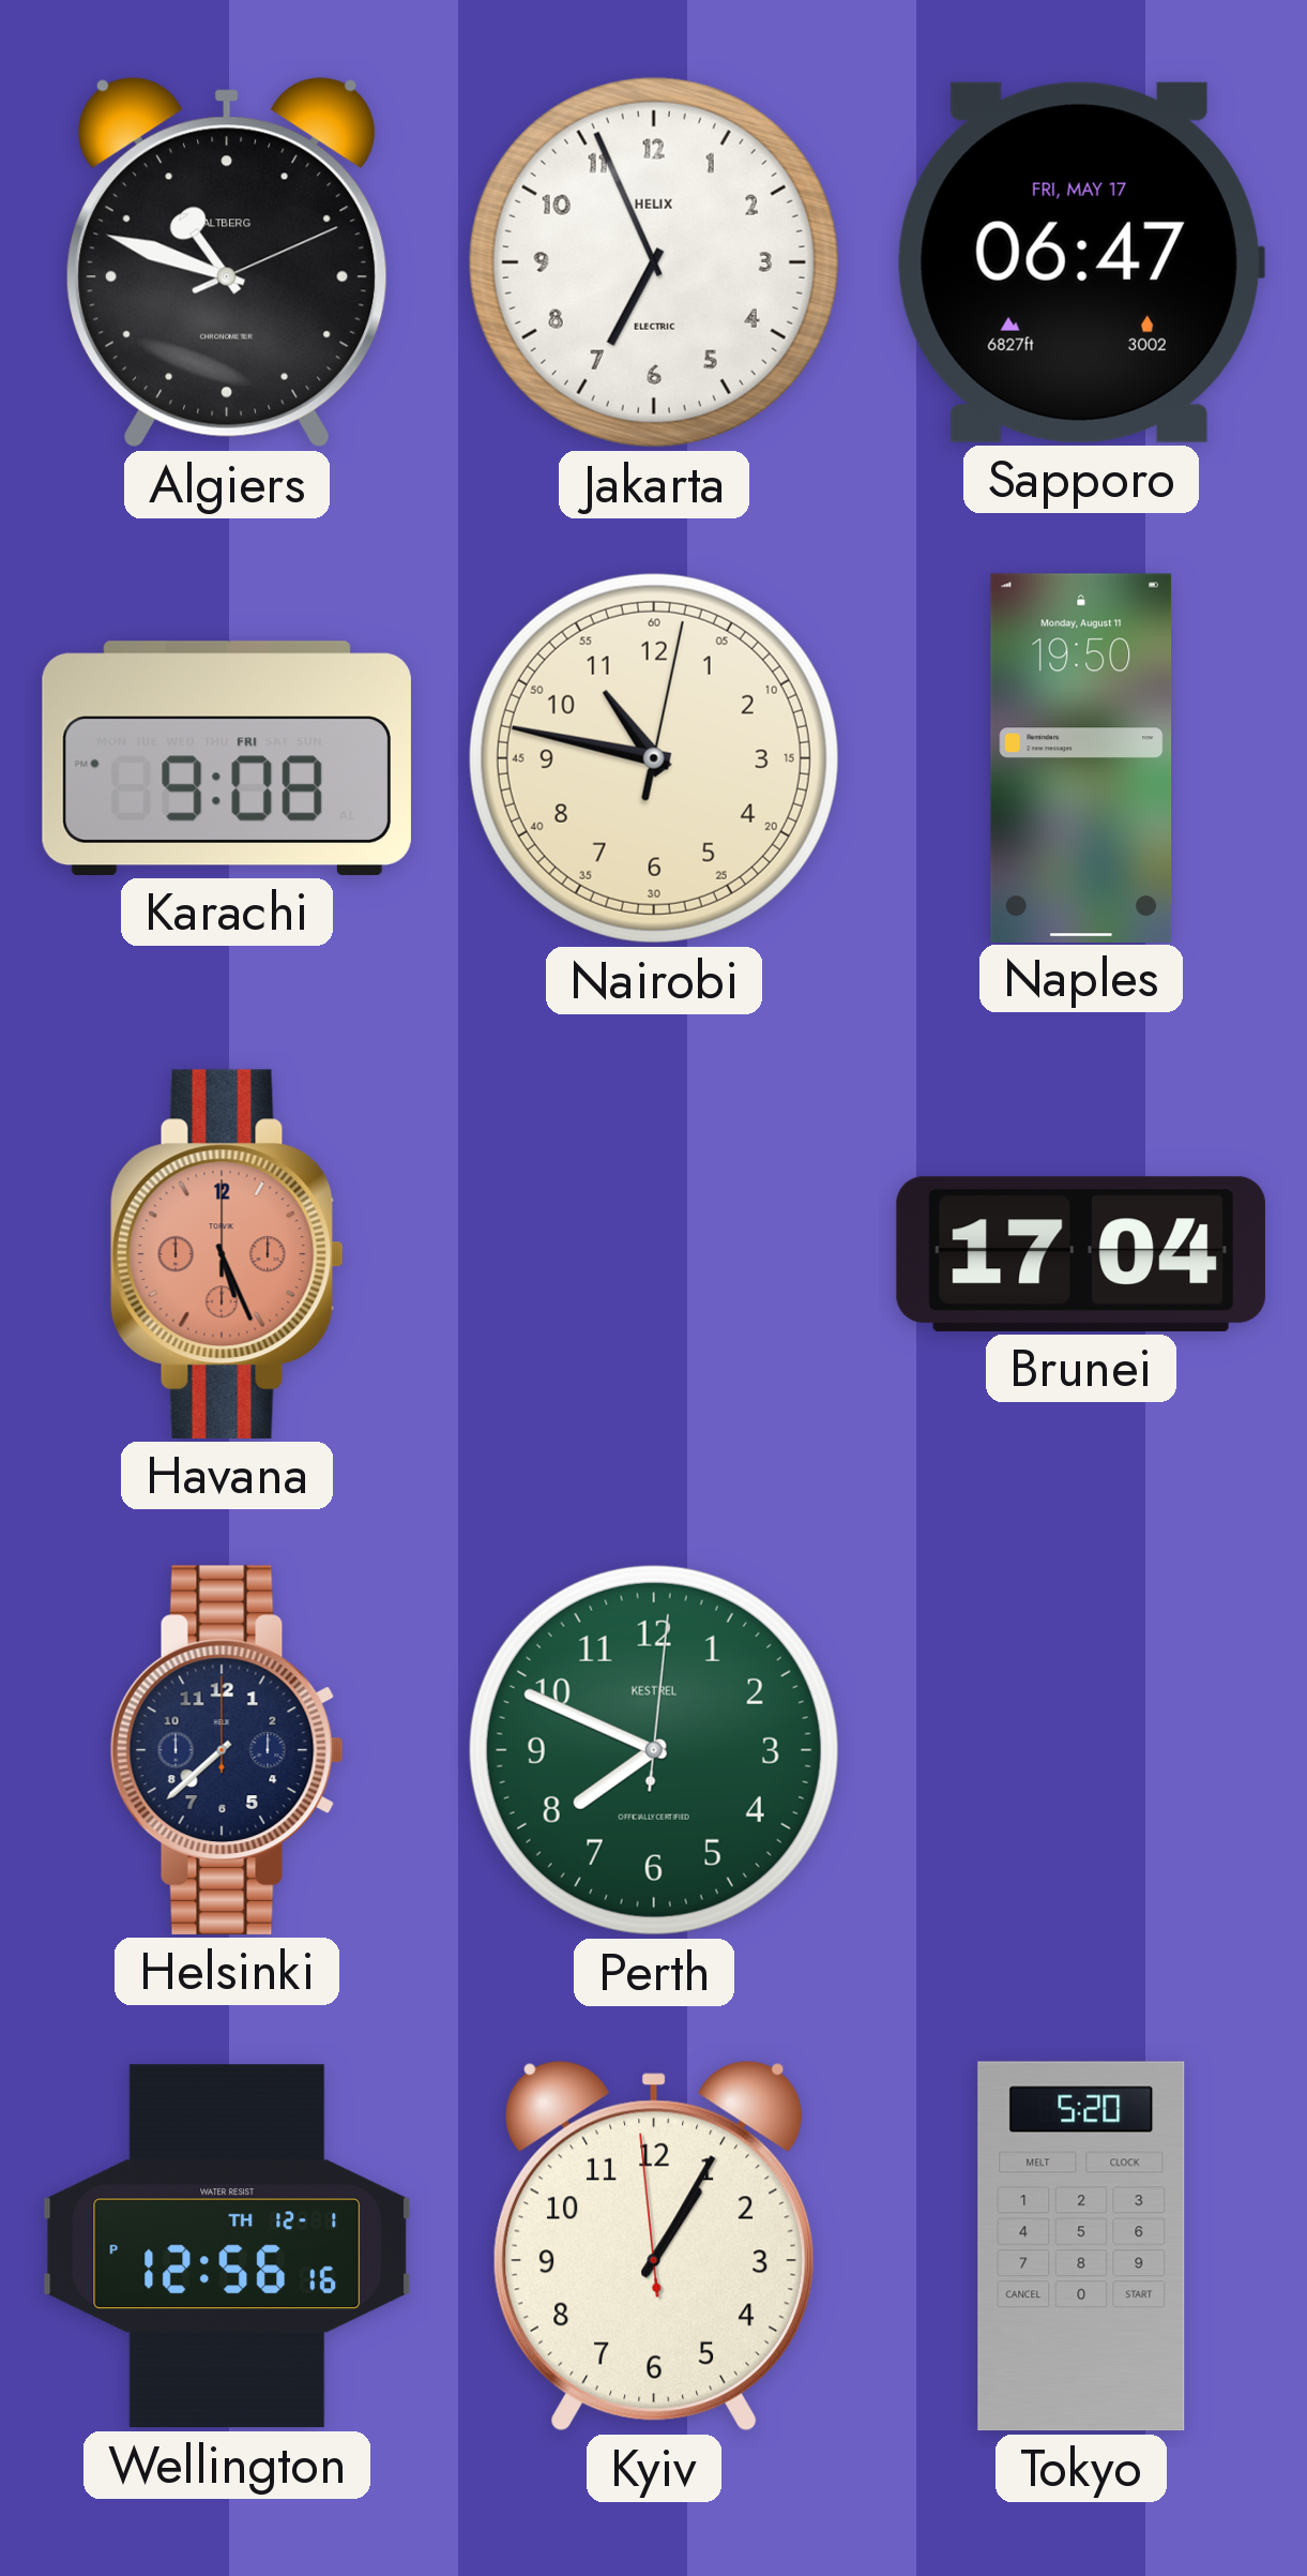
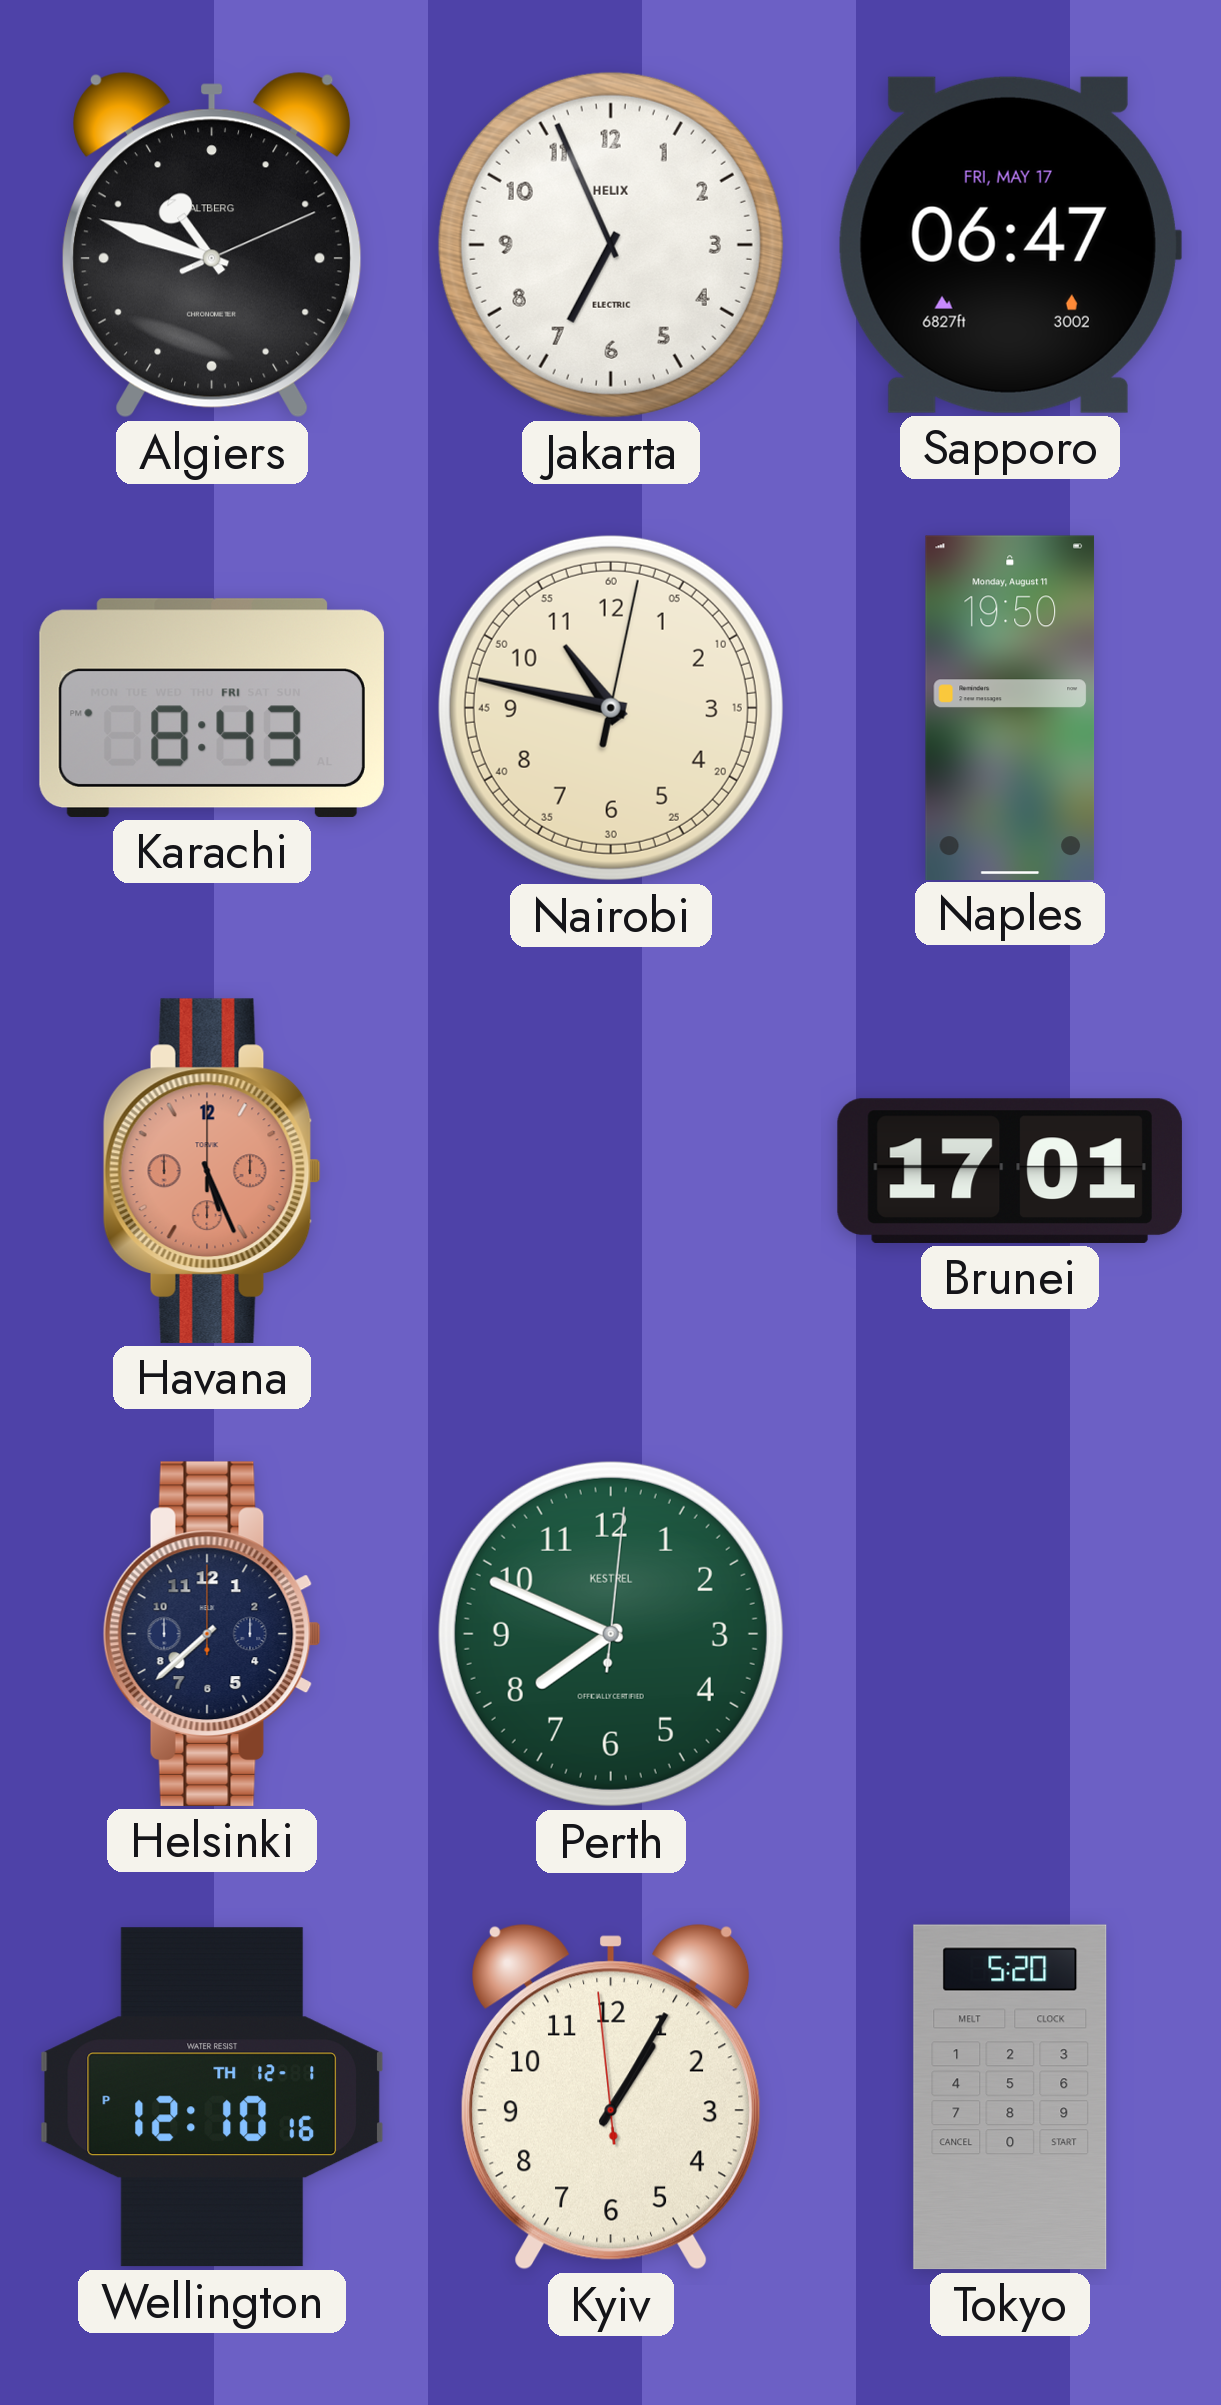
Karachi: 9:08 -> 8:43
Brunei: 17:04 -> 17:01
Wellington: 12:56 -> 12:10
